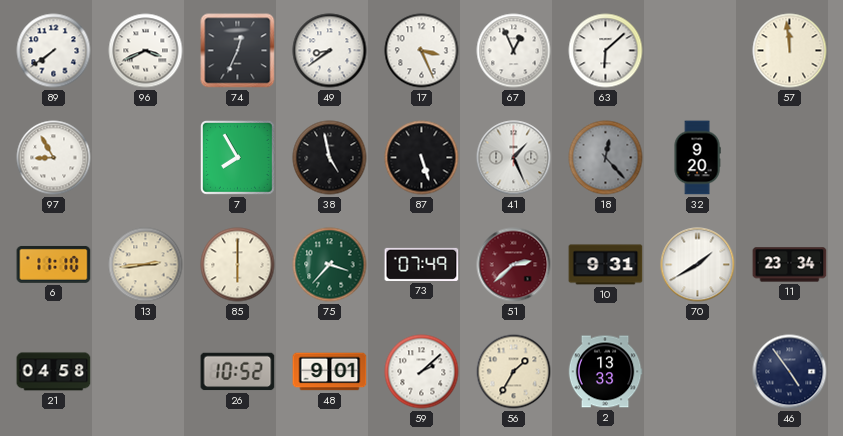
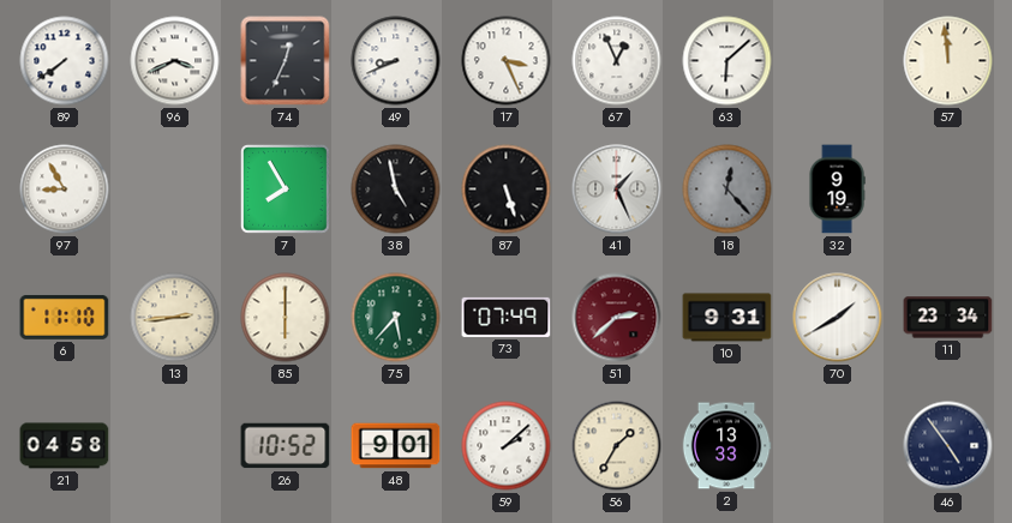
49: 8:39 -> 8:41
32: 9:20 -> 9:19
75: 3:37 -> 5:37
